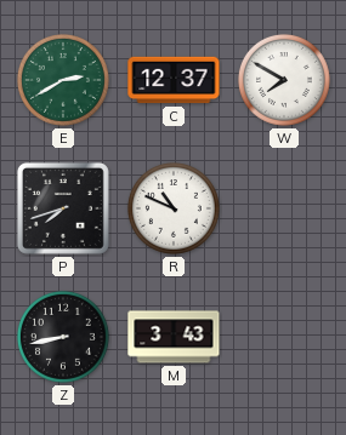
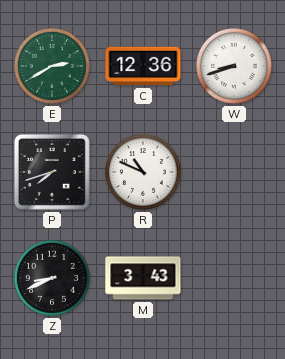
C: 12:37 -> 12:36
W: 7:50 -> 8:42
Z: 8:43 -> 8:41
